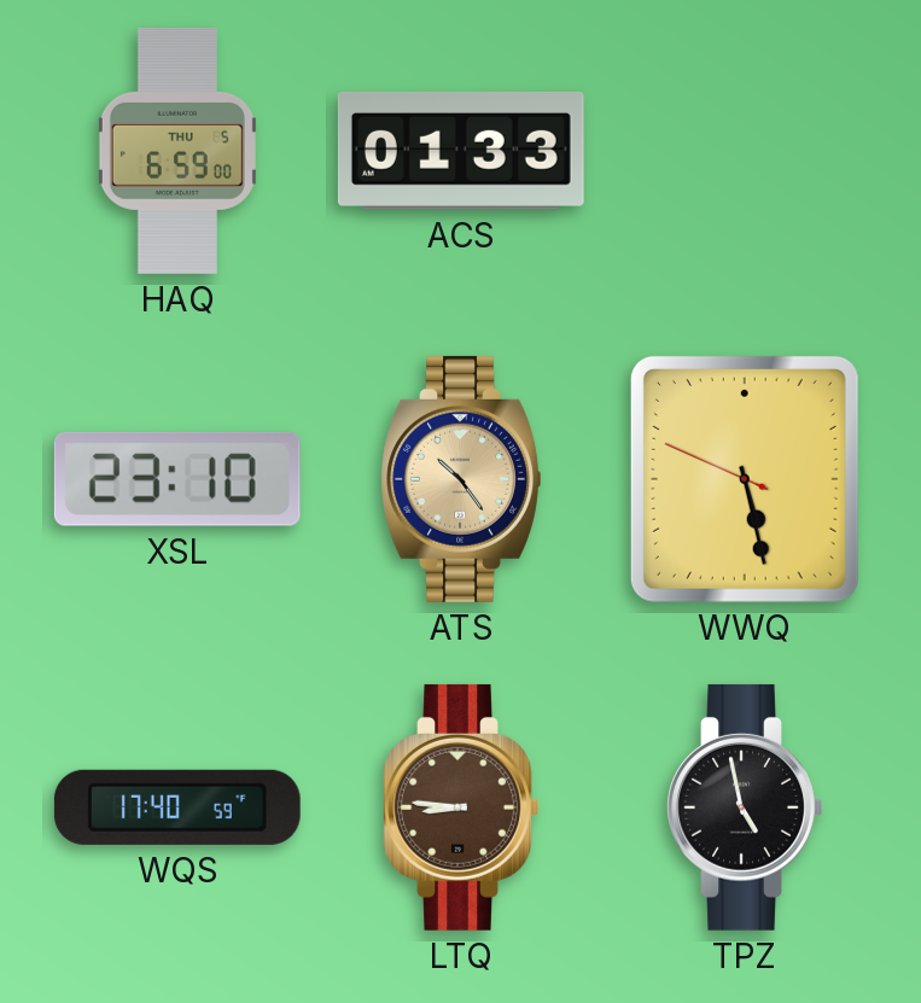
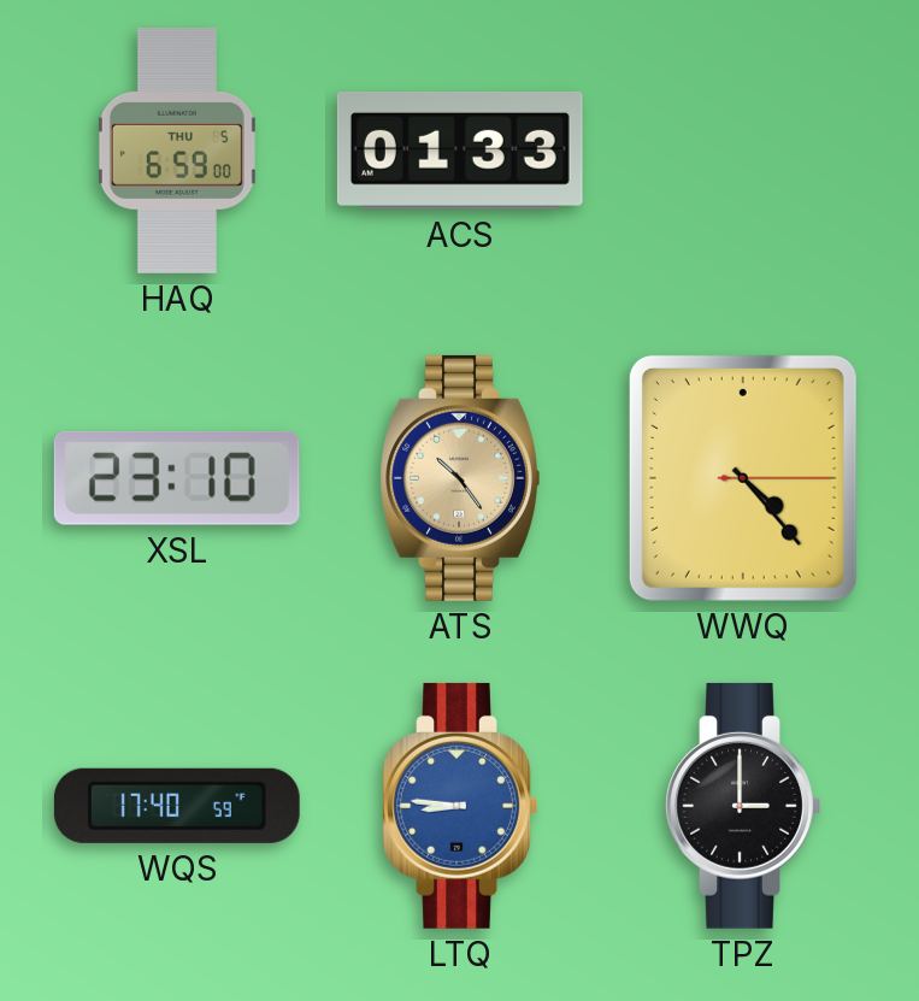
WWQ: 5:27 -> 4:23
LTQ dial: brown -> blue
TPZ: 4:58 -> 3:00
